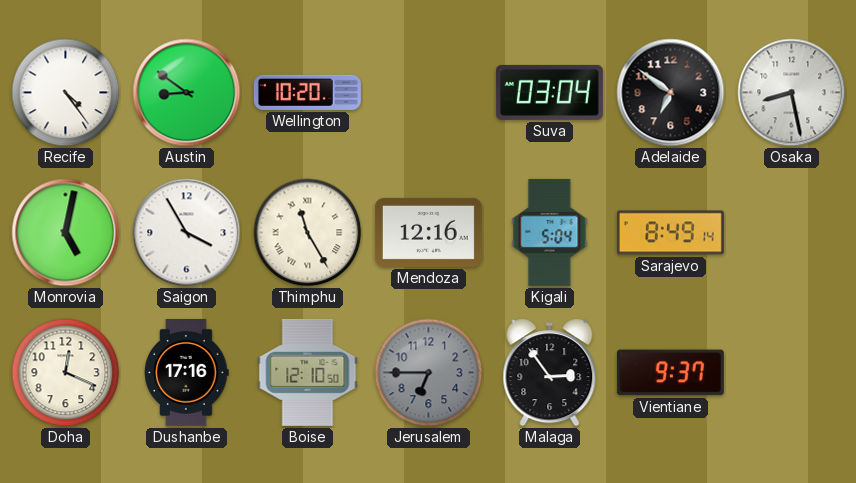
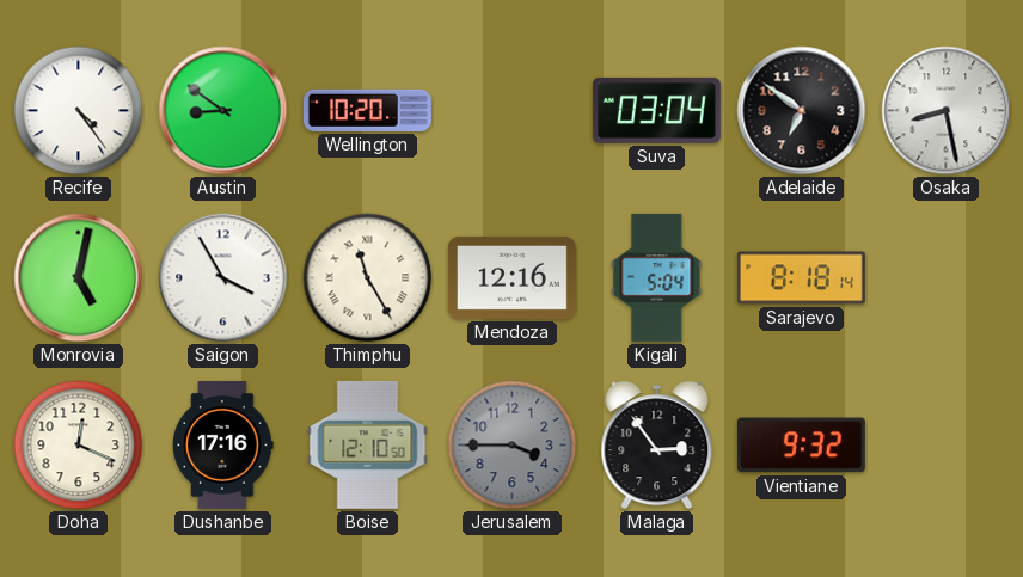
Sarajevo: 8:49 -> 8:18
Jerusalem: 6:45 -> 3:45
Vientiane: 9:37 -> 9:32
